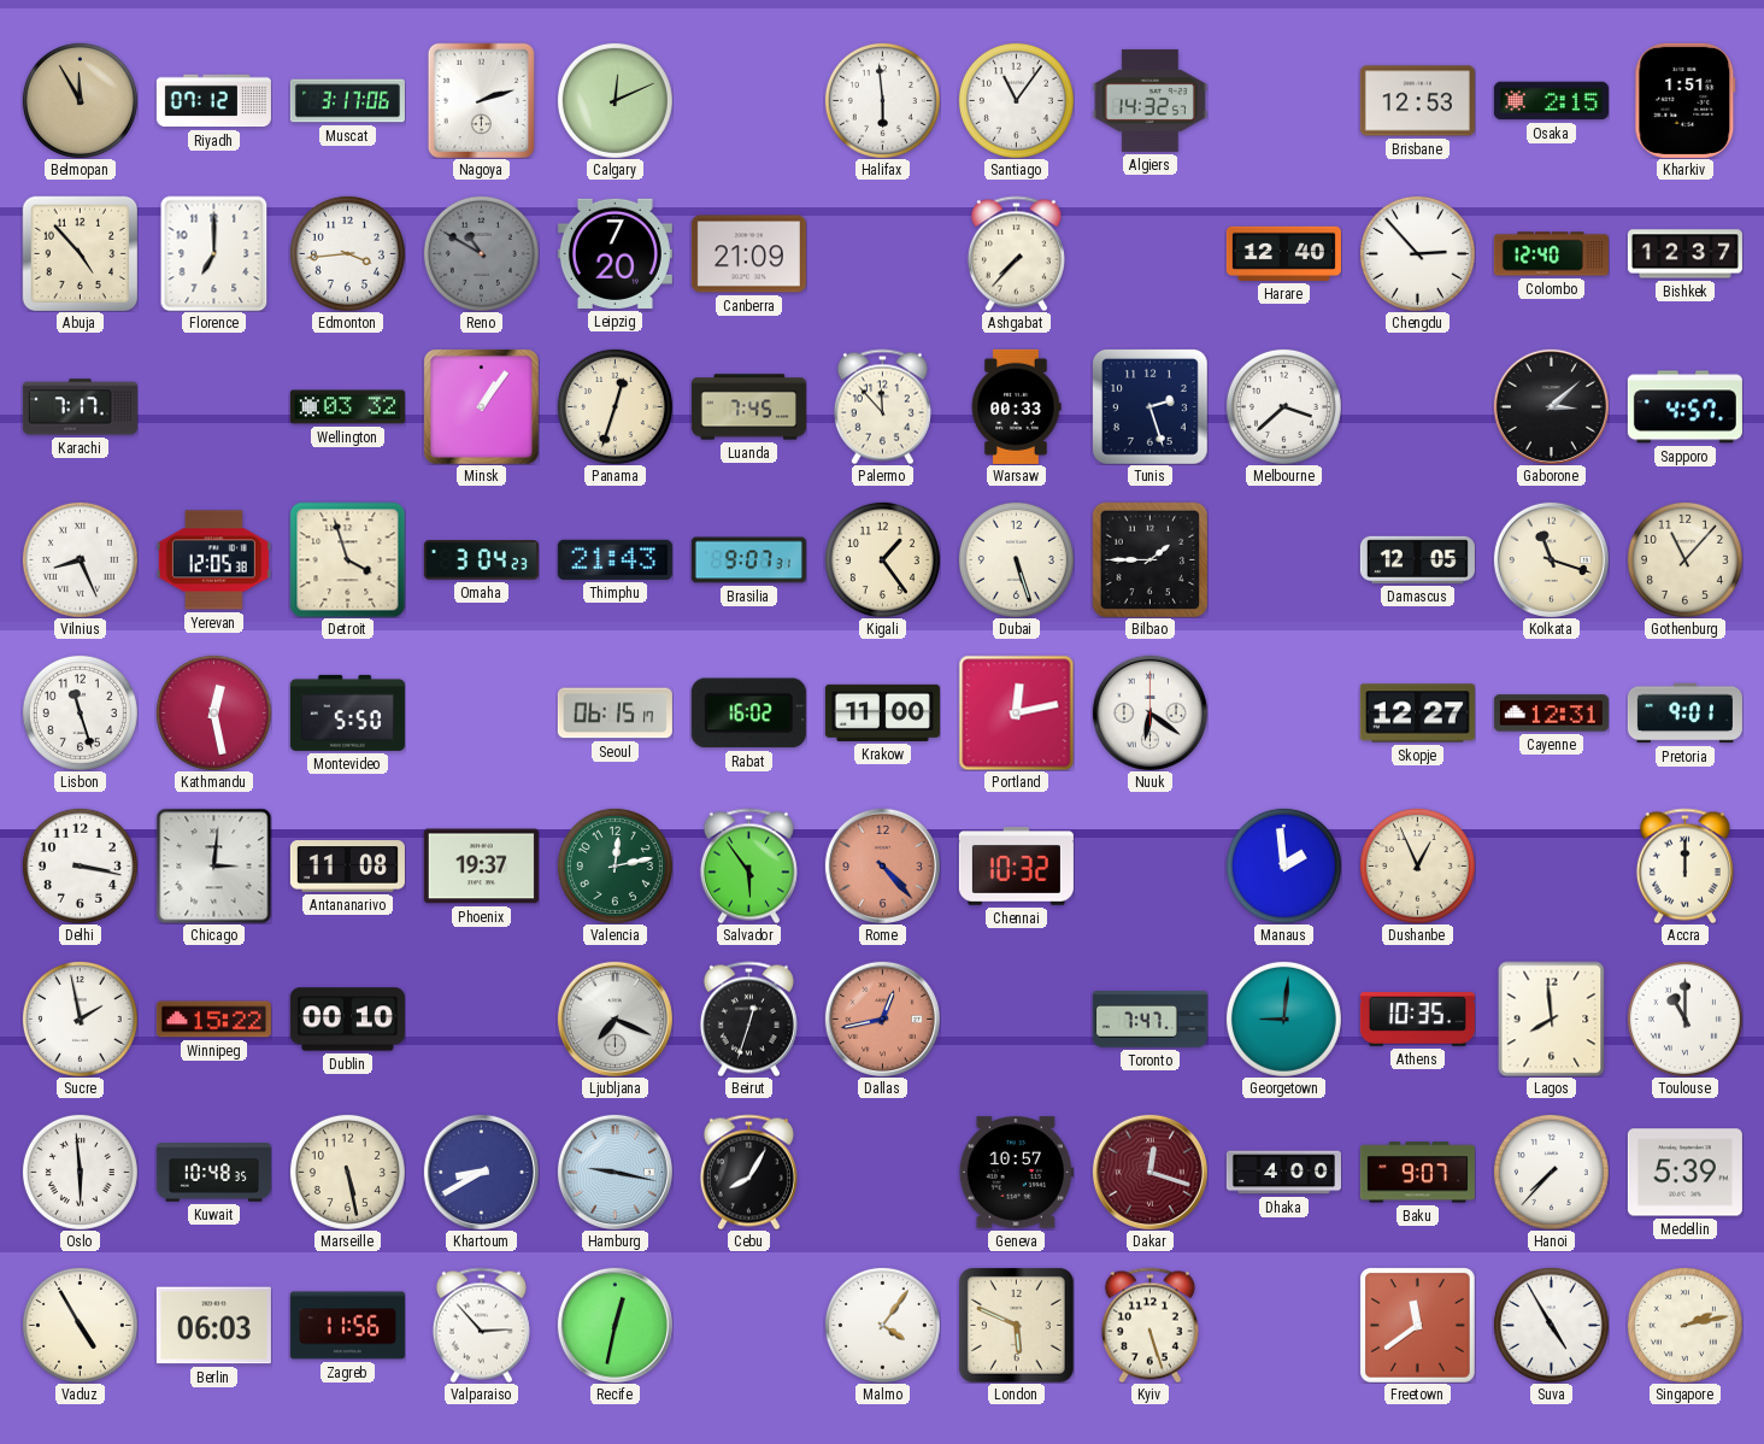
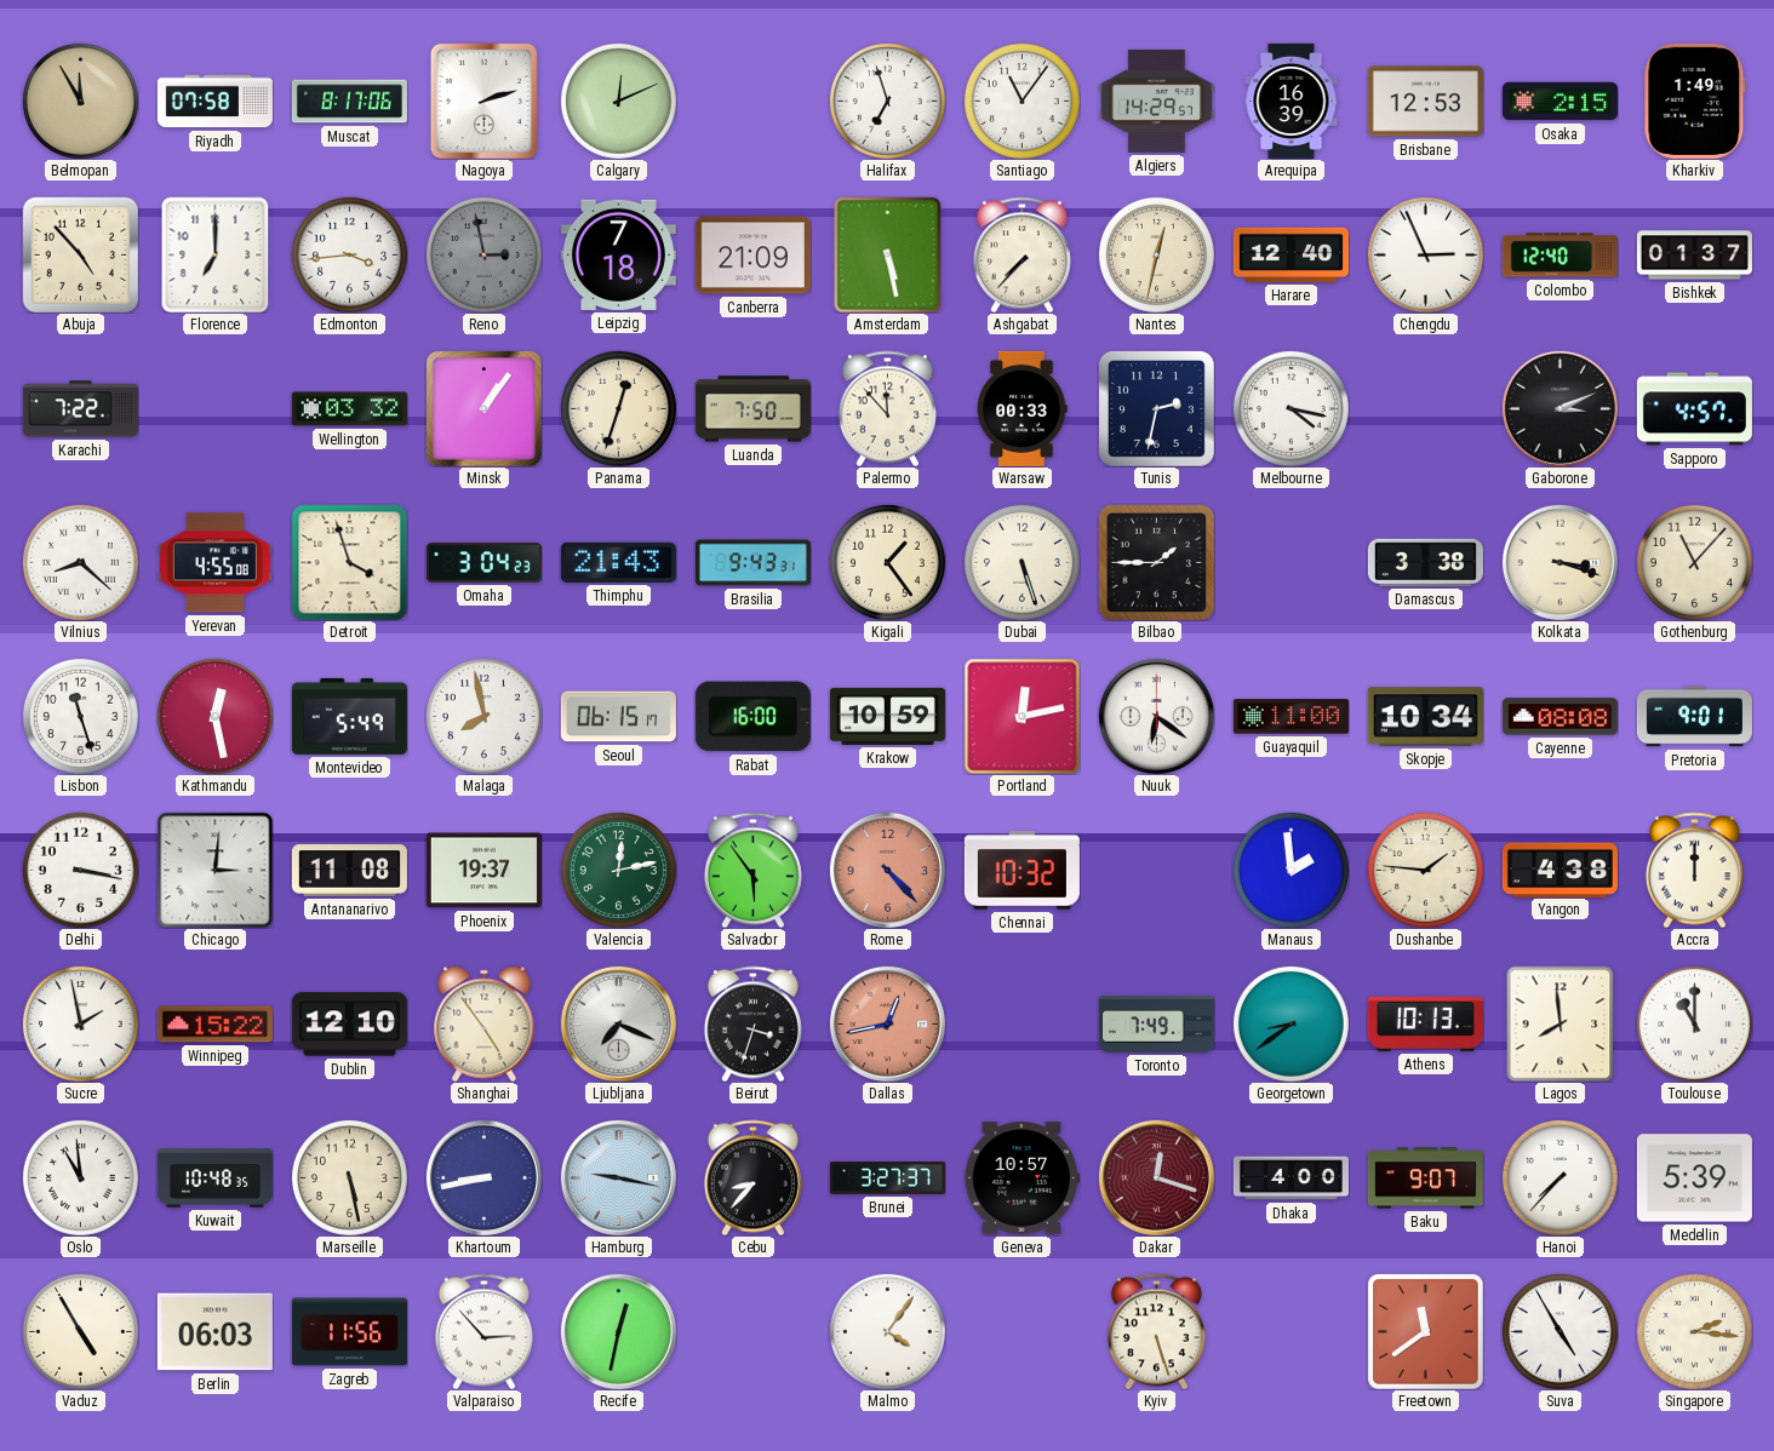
Riyadh: 07:12 -> 07:58
Muscat: 3:17 -> 8:17
Halifax: 5:59 -> 6:57
Algiers: 14:32 -> 14:29
Arequipa: none -> 16:39
Kharkiv: 1:51 -> 1:49
Reno: 10:50 -> 2:58
Leipzig: 7:20 -> 7:18
Amsterdam: none -> 5:28
Nantes: none -> 12:32
Chengdu: 2:53 -> 2:56
Bishkek: 12:37 -> 01:37
Karachi: 7:17 -> 7:22
Luanda: 7:45 -> 7:50
Tunis: 2:27 -> 2:32
Melbourne: 3:38 -> 4:17
Gaborone: 3:08 -> 3:11
Vilnius: 8:26 -> 8:22
Yerevan: 12:05 -> 4:55
Brasilia: 9:07 -> 9:43
Damascus: 12:05 -> 3:38
Kolkata: 11:18 -> 3:18
Montevideo: 5:50 -> 5:49
Malaga: none -> 7:58
Rabat: 16:02 -> 16:00
Krakow: 11:00 -> 10:59
Guayaquil: none -> 11:00
Skopje: 12:27 -> 10:34
Cayenne: 12:31 -> 08:08
Dushanbe: 12:56 -> 1:46
Yangon: none -> 4:38
Dublin: 00:10 -> 12:10
Shanghai: none -> 4:54
Beirut: 12:33 -> 3:33
Toronto: 7:47 -> 7:49
Georgetown: 9:01 -> 8:39
Athens: 10:35 -> 10:13
Oslo: 5:59 -> 10:59
Khartoum: 8:40 -> 8:43
Cebu: 8:05 -> 8:37
Brunei: none -> 3:27
London: 5:49 -> none
Singapore: 2:13 -> 2:16
